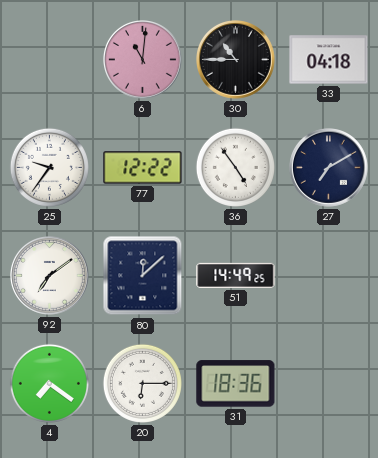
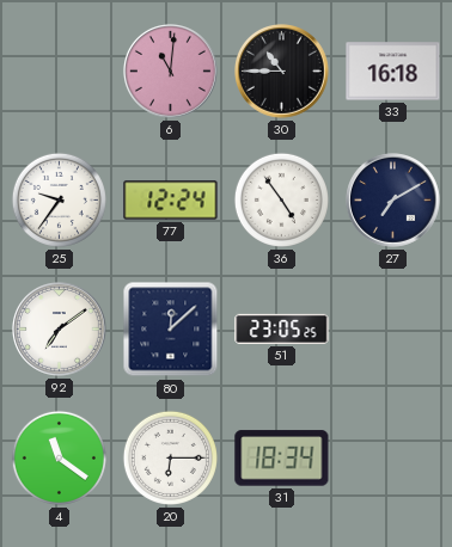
33: 04:18 -> 16:18
77: 12:22 -> 12:24
51: 14:49 -> 23:05
4: 7:21 -> 11:21
31: 18:36 -> 18:34
